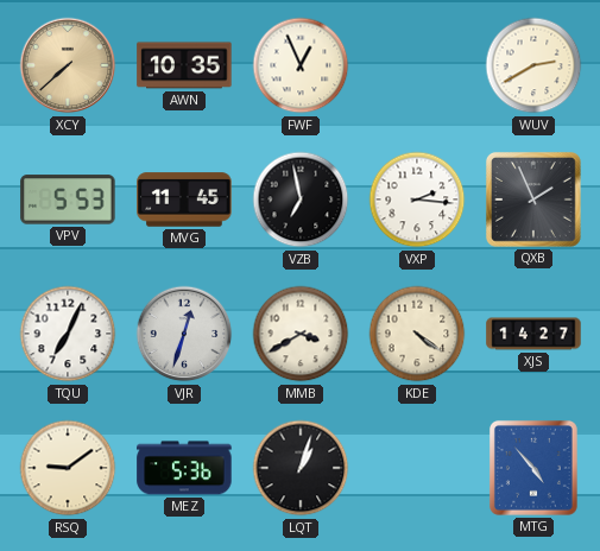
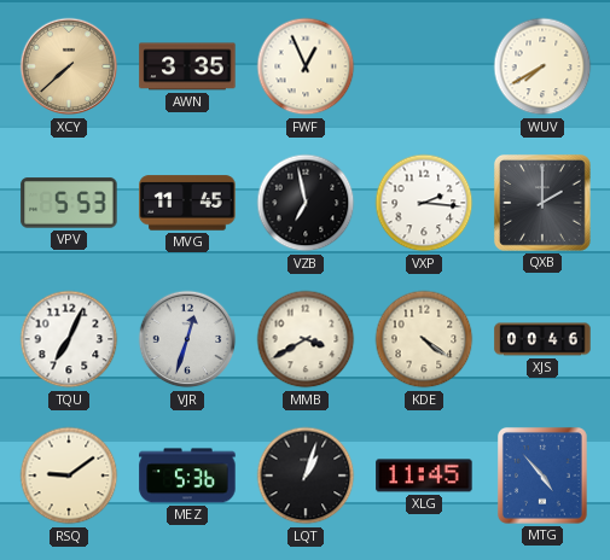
AWN: 10:35 -> 3:35
WUV: 2:40 -> 7:40
QXB: 1:56 -> 2:00
XJS: 14:27 -> 00:46
XLG: none -> 11:45
